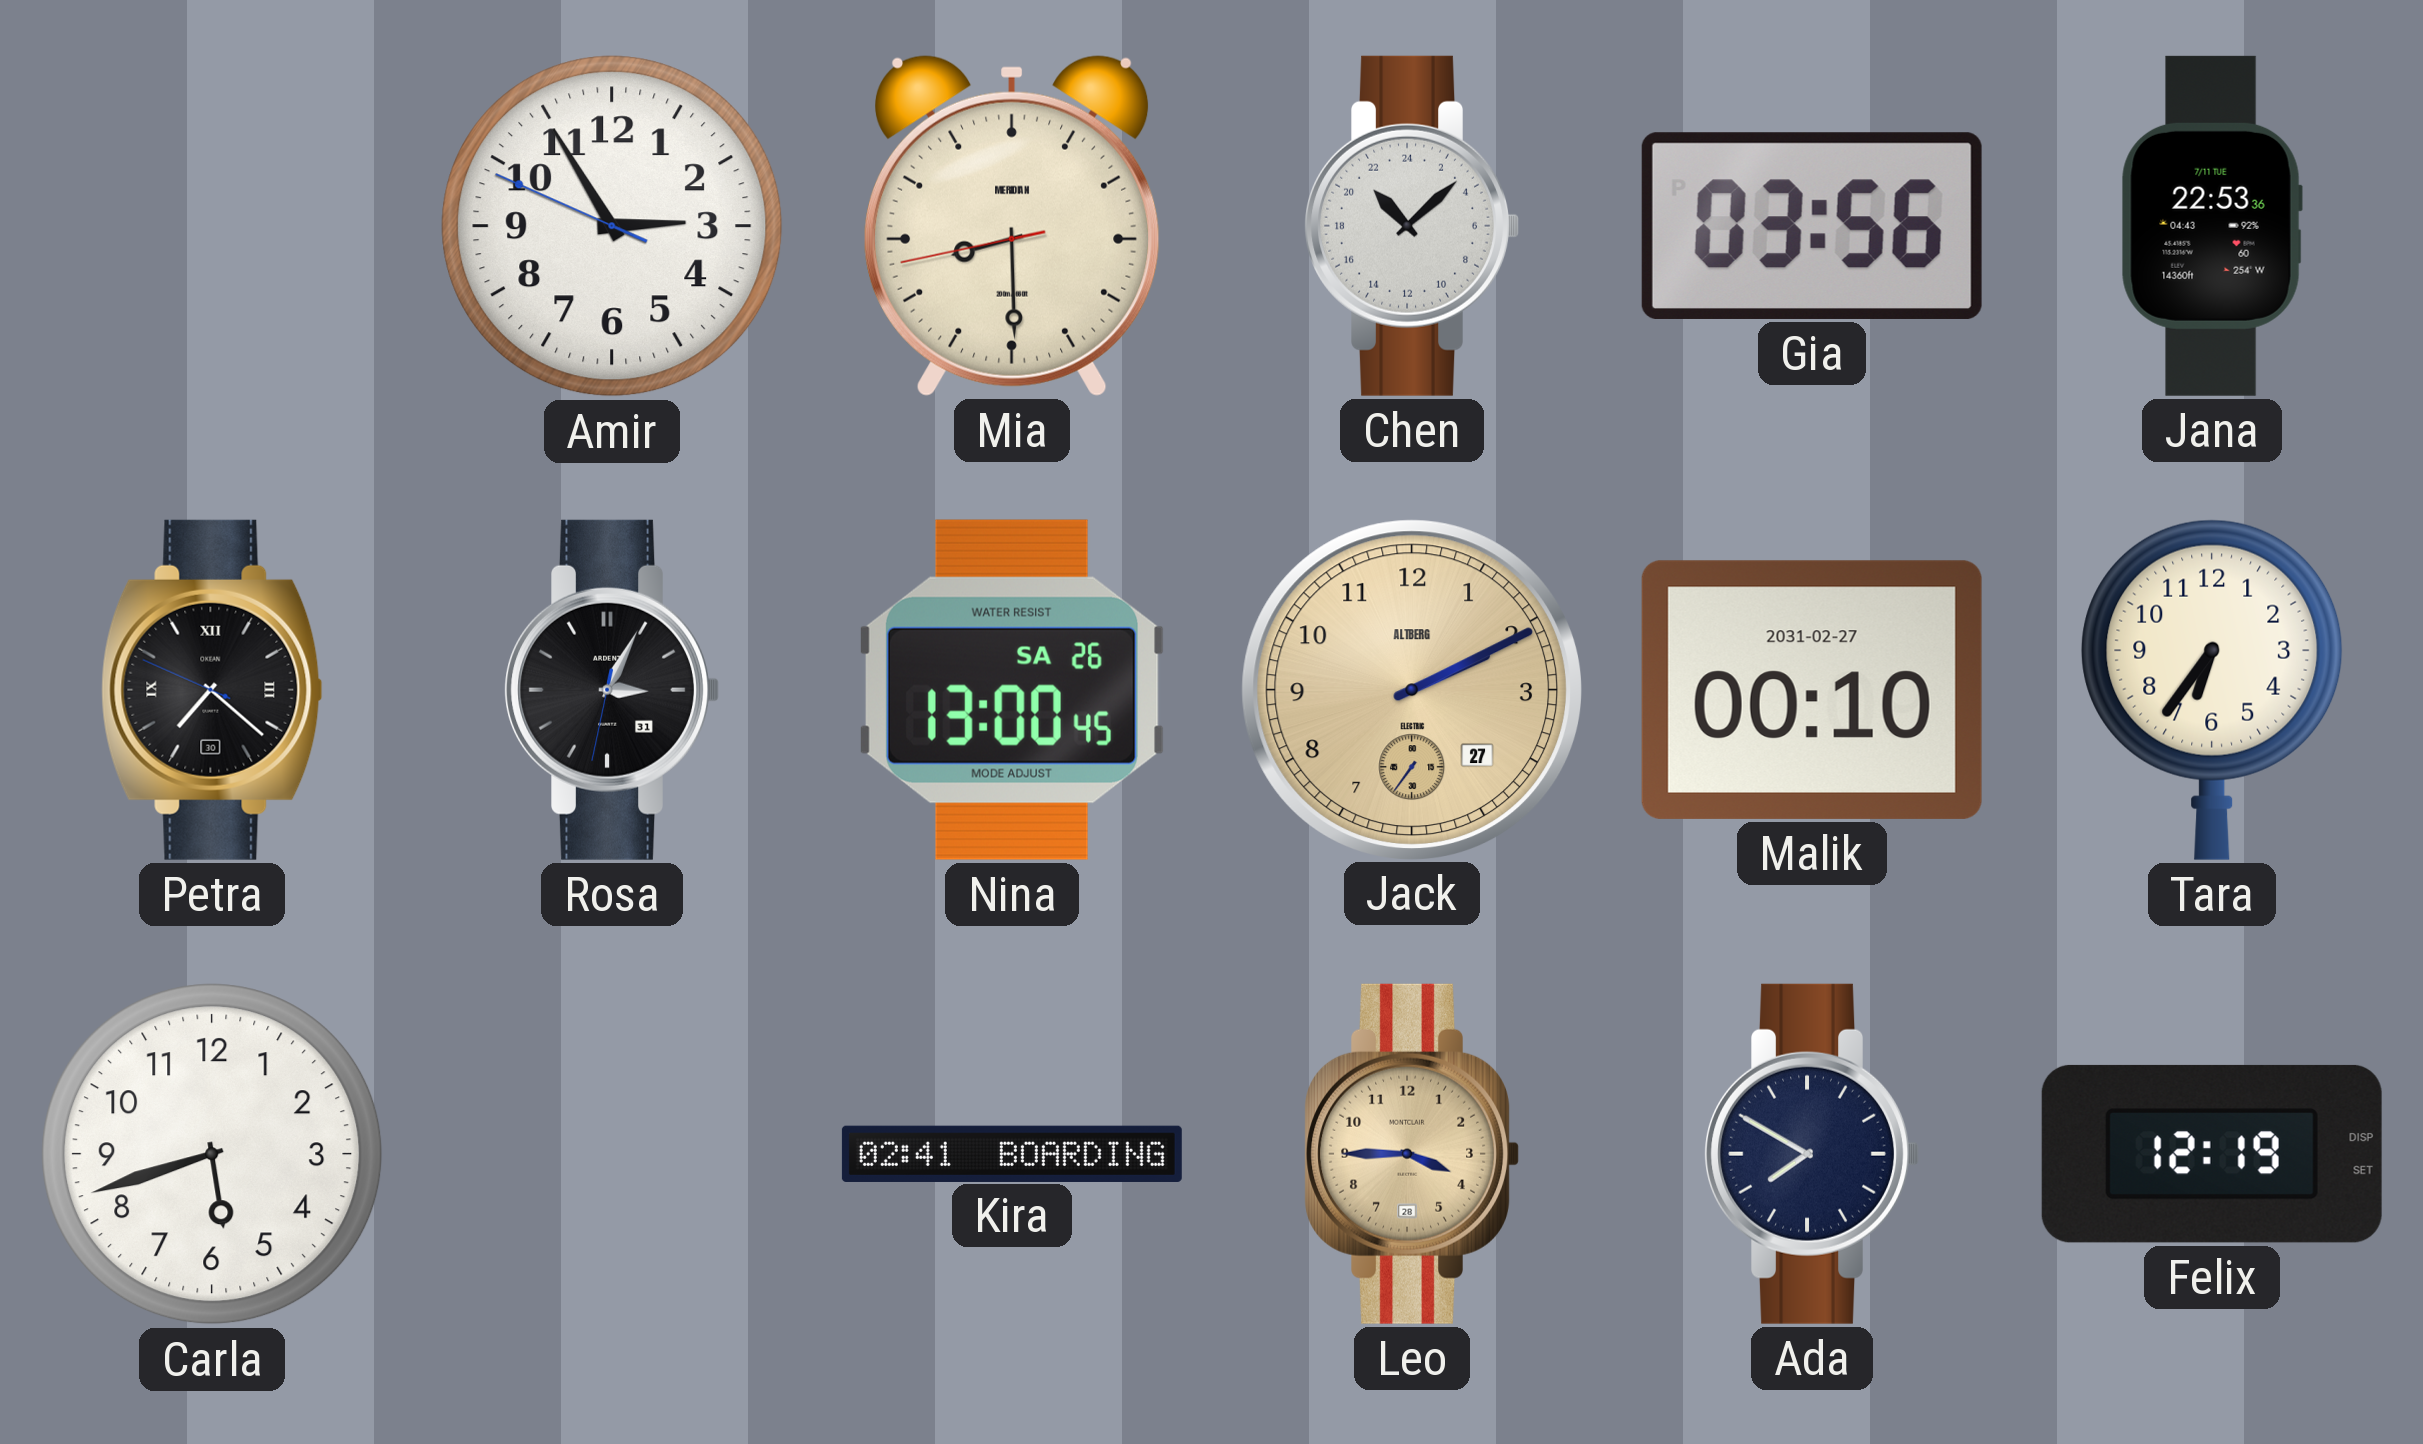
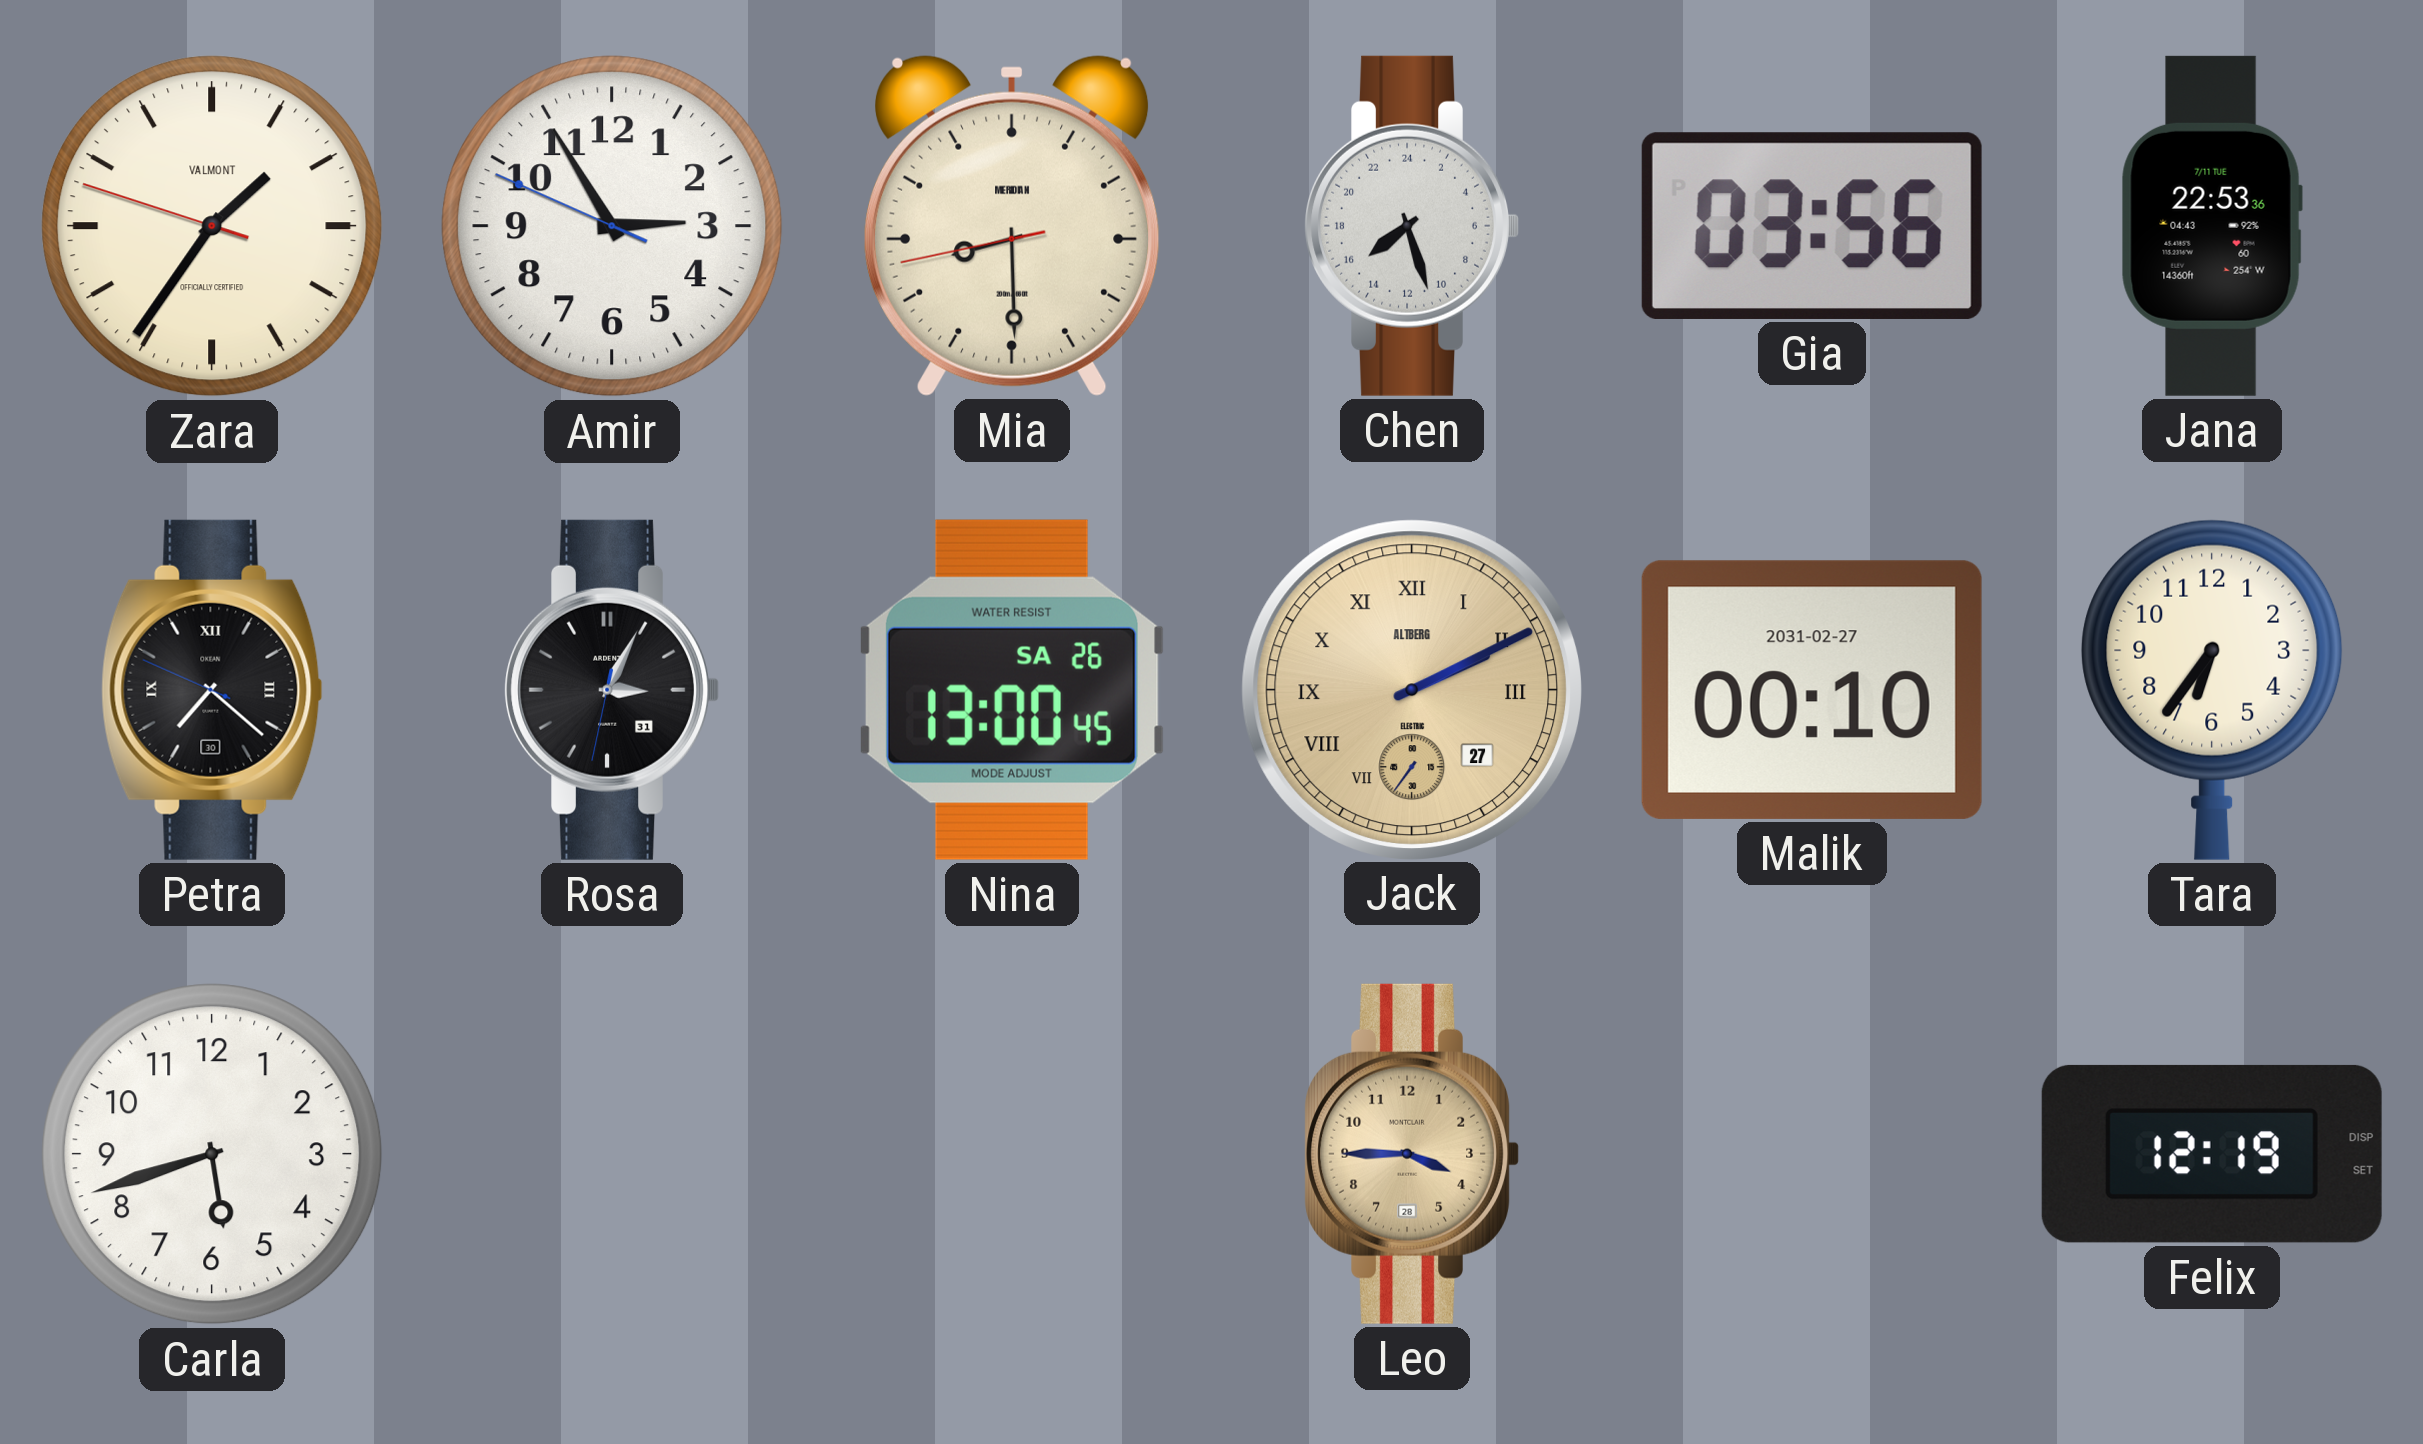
Zara: none -> 1:35
Chen: 21:08 -> 15:27
Jack numerals: Arabic -> Roman
Kira: 02:41 -> none
Ada: 7:50 -> none
